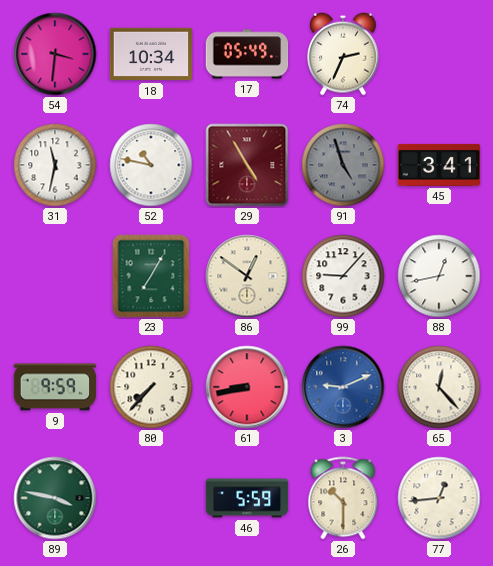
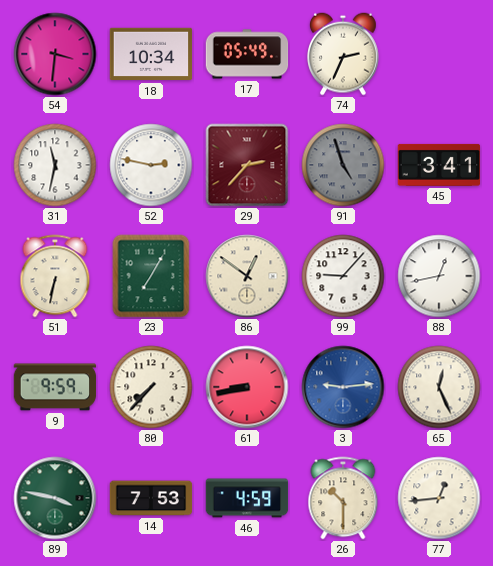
52: 10:47 -> 2:47
29: 4:55 -> 2:37
51: none -> 6:32
3: 9:11 -> 9:14
65: 12:23 -> 12:26
14: none -> 7:53
46: 5:59 -> 4:59
